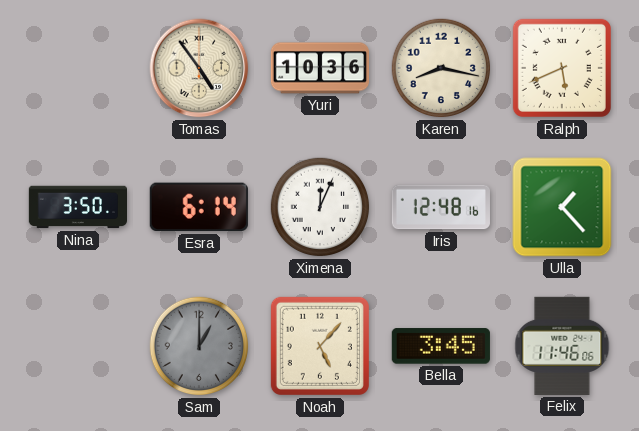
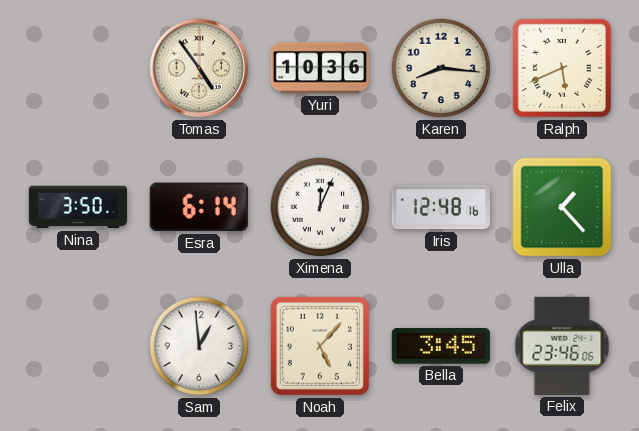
Karen: 8:17 -> 8:16
Sam: 1:00 -> 12:59
Sam dial: grey -> white
Felix: 11:46 -> 23:46
